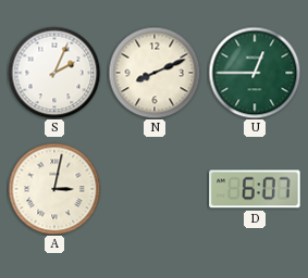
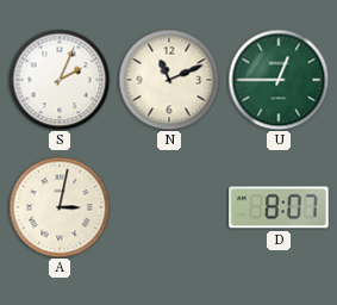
N: 8:11 -> 11:11
D: 6:07 -> 8:07
